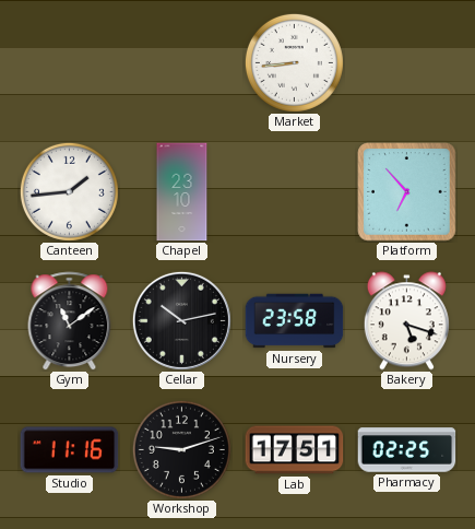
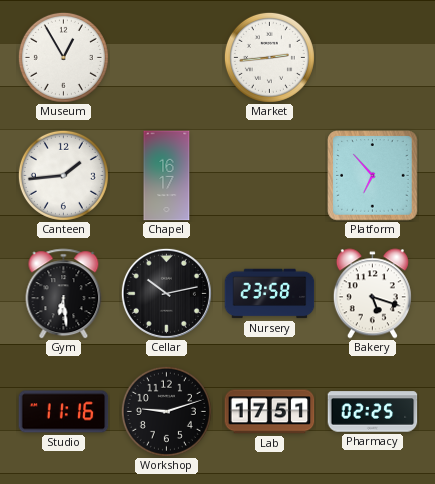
Museum: none -> 12:55
Market: 8:44 -> 2:44
Chapel: 23:10 -> 16:17
Gym: 11:09 -> 6:29
